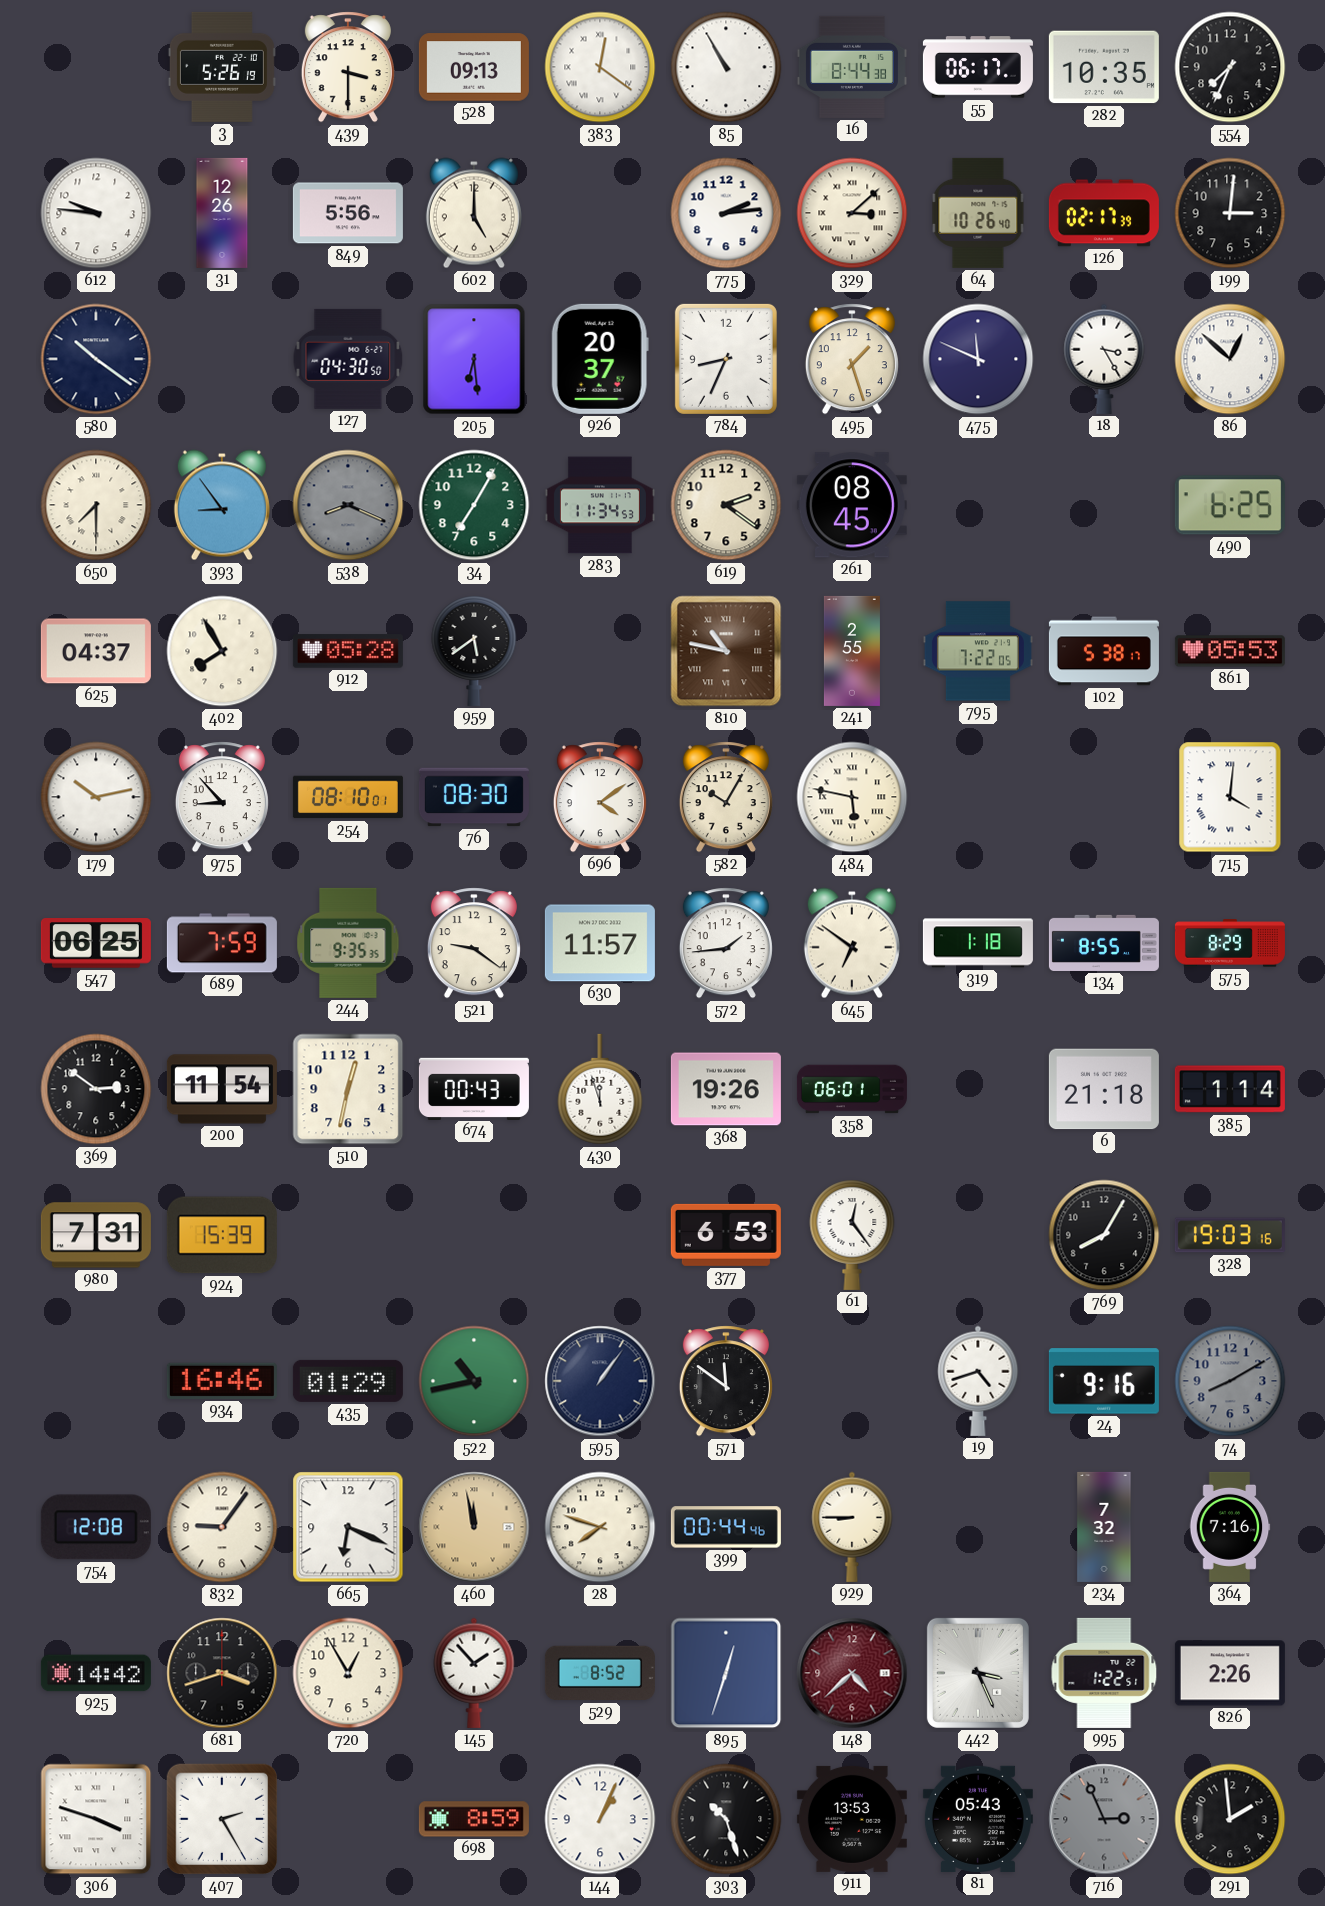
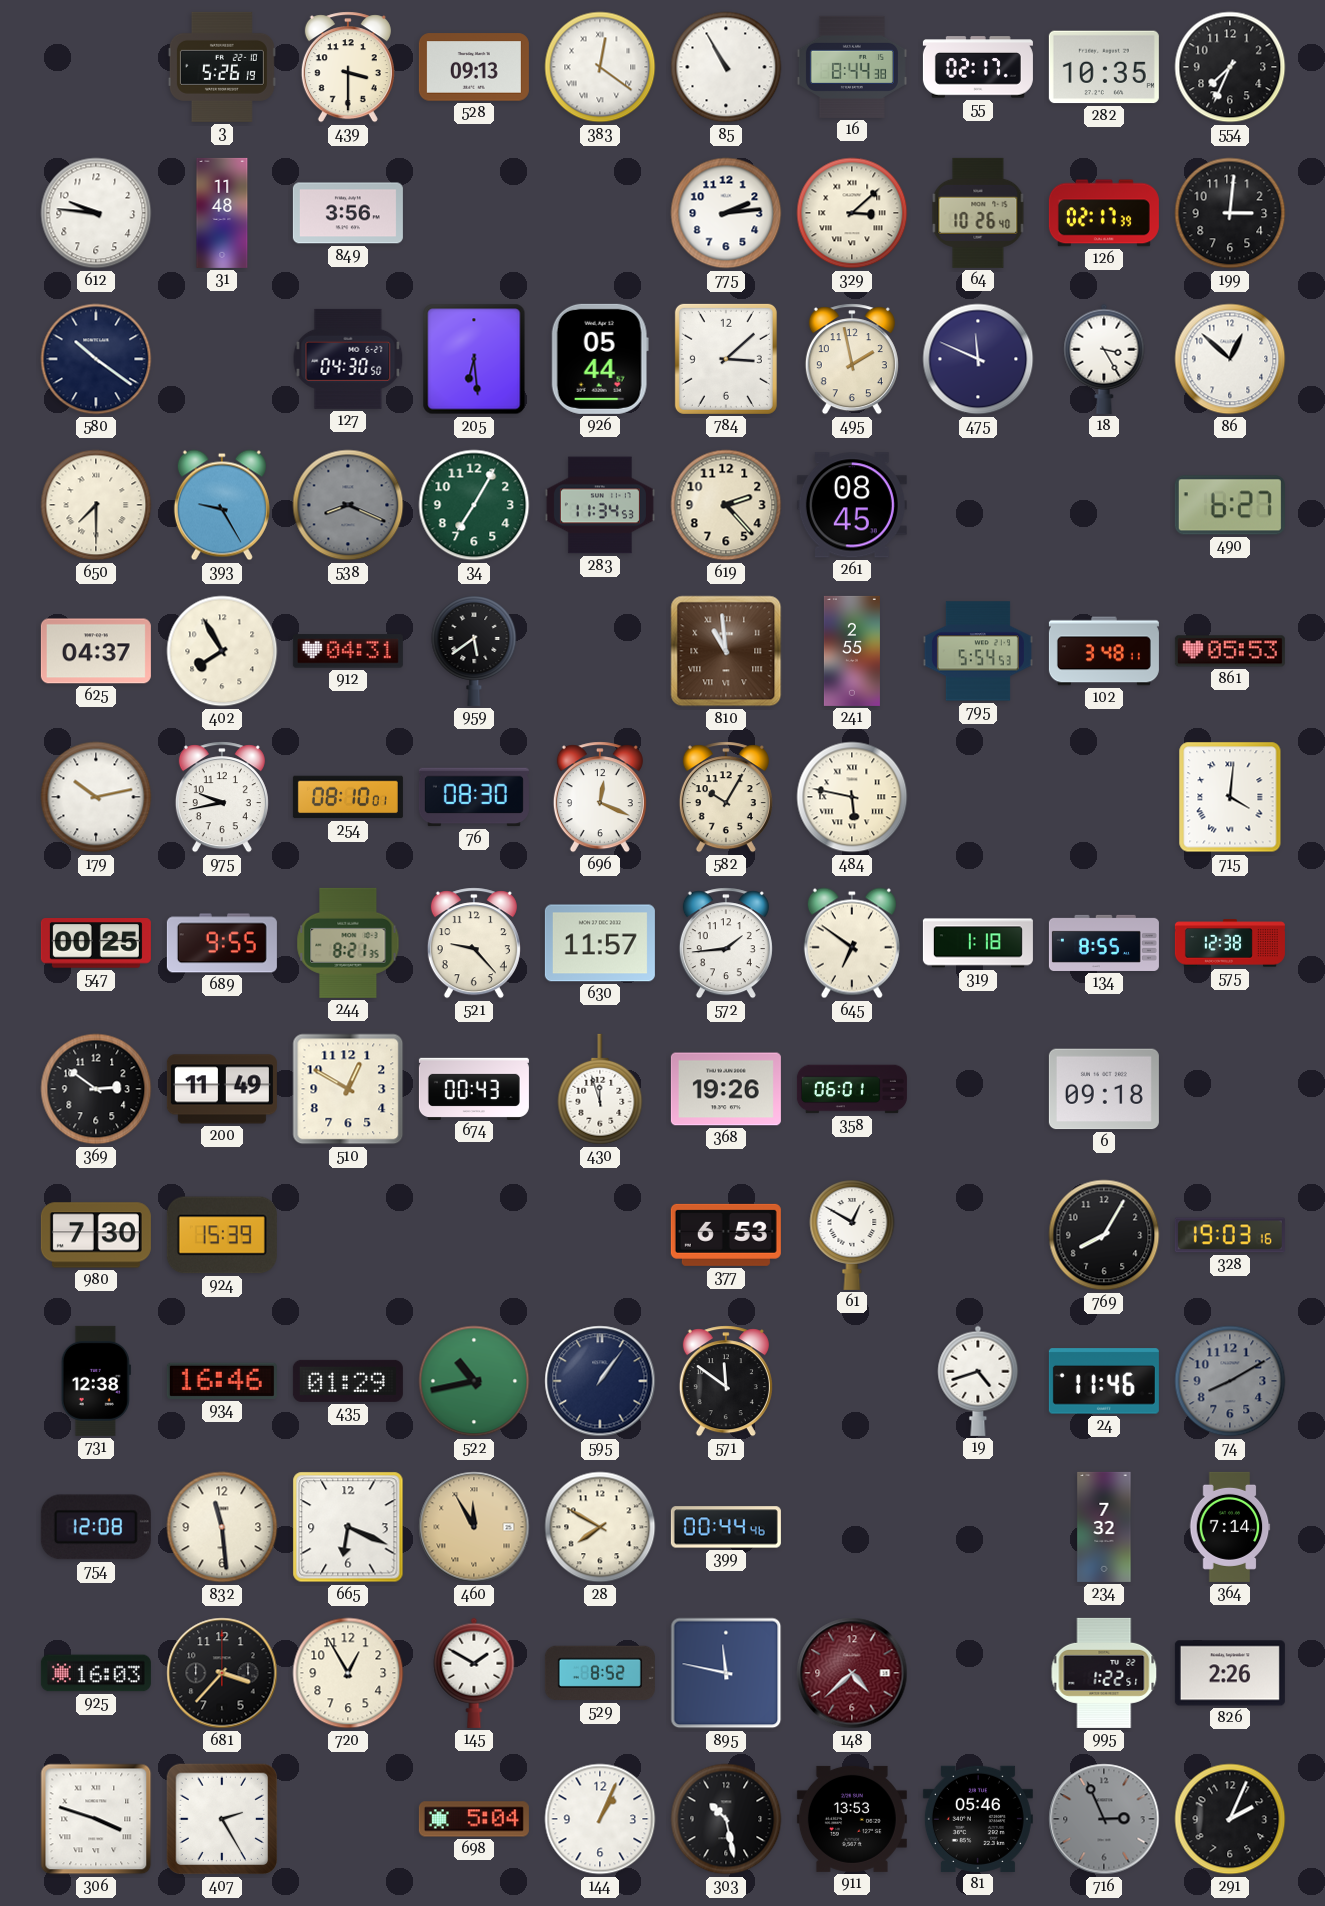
55: 06:17 -> 02:17
31: 12:26 -> 11:48
849: 5:56 -> 3:56
602: 5:00 -> none
926: 20:37 -> 05:44
784: 8:34 -> 3:08
495: 1:27 -> 1:58
393: 8:54 -> 9:25
619: 2:21 -> 2:23
490: 6:25 -> 6:27
912: 05:28 -> 04:31
810: 10:47 -> 10:59
795: 7:22 -> 5:54
102: 5:38 -> 3:48
975: 8:53 -> 9:43
696: 4:09 -> 12:19
547: 06:25 -> 00:25
689: 7:59 -> 9:55
244: 9:35 -> 8:21
521: 9:21 -> 9:23
575: 8:29 -> 12:38
200: 11:54 -> 11:49
510: 12:32 -> 12:50
6: 21:18 -> 09:18
385: 1:14 -> none
980: 7:31 -> 7:30
61: 12:24 -> 12:50
731: none -> 12:38
24: 9:16 -> 11:46
832: 9:06 -> 11:29
460: 11:58 -> 11:55
28: 7:48 -> 7:50
929: 8:45 -> none
364: 7:16 -> 7:14
925: 14:42 -> 16:03
681: 3:42 -> 3:37
145: 1:53 -> 1:50
895: 12:33 -> 11:47
442: 3:26 -> none
698: 8:59 -> 5:04
303: 10:27 -> 10:28
81: 05:43 -> 05:46
291: 1:59 -> 2:04
